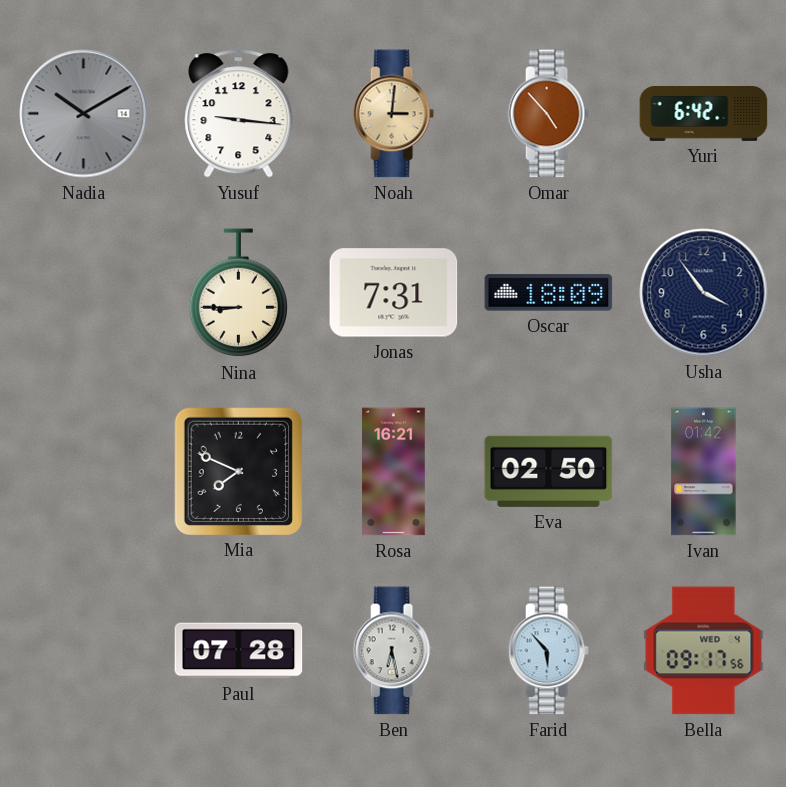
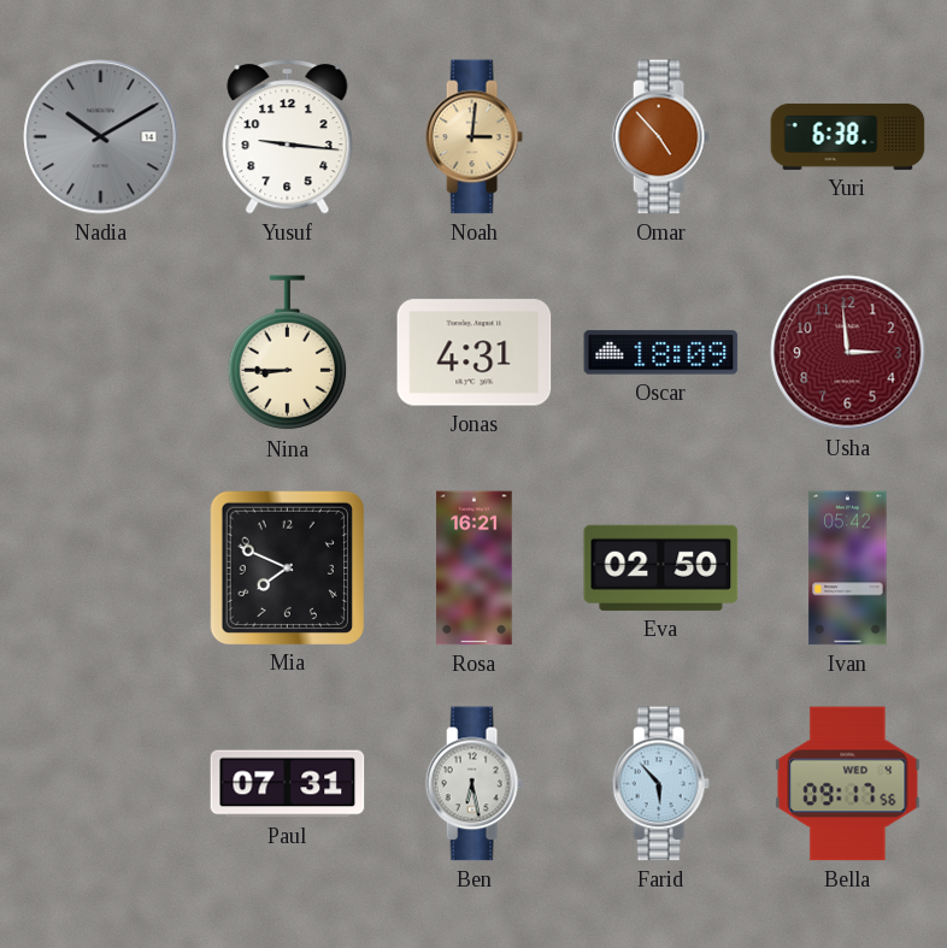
Yuri: 6:42 -> 6:38
Jonas: 7:31 -> 4:31
Usha: 3:54 -> 2:59
Usha dial: navy -> burgundy
Ivan: 01:42 -> 05:42
Paul: 07:28 -> 07:31
